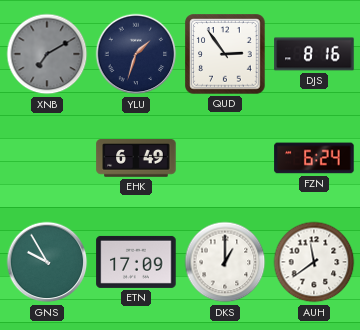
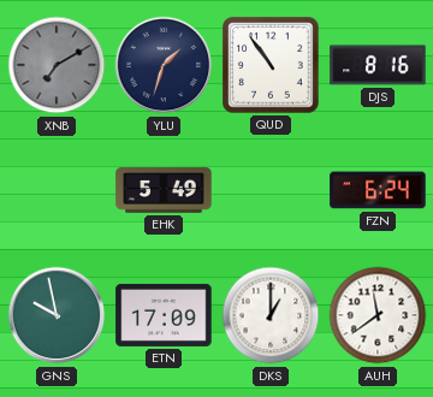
QUD: 2:54 -> 10:54
EHK: 6:49 -> 5:49
GNS: 9:55 -> 9:58
